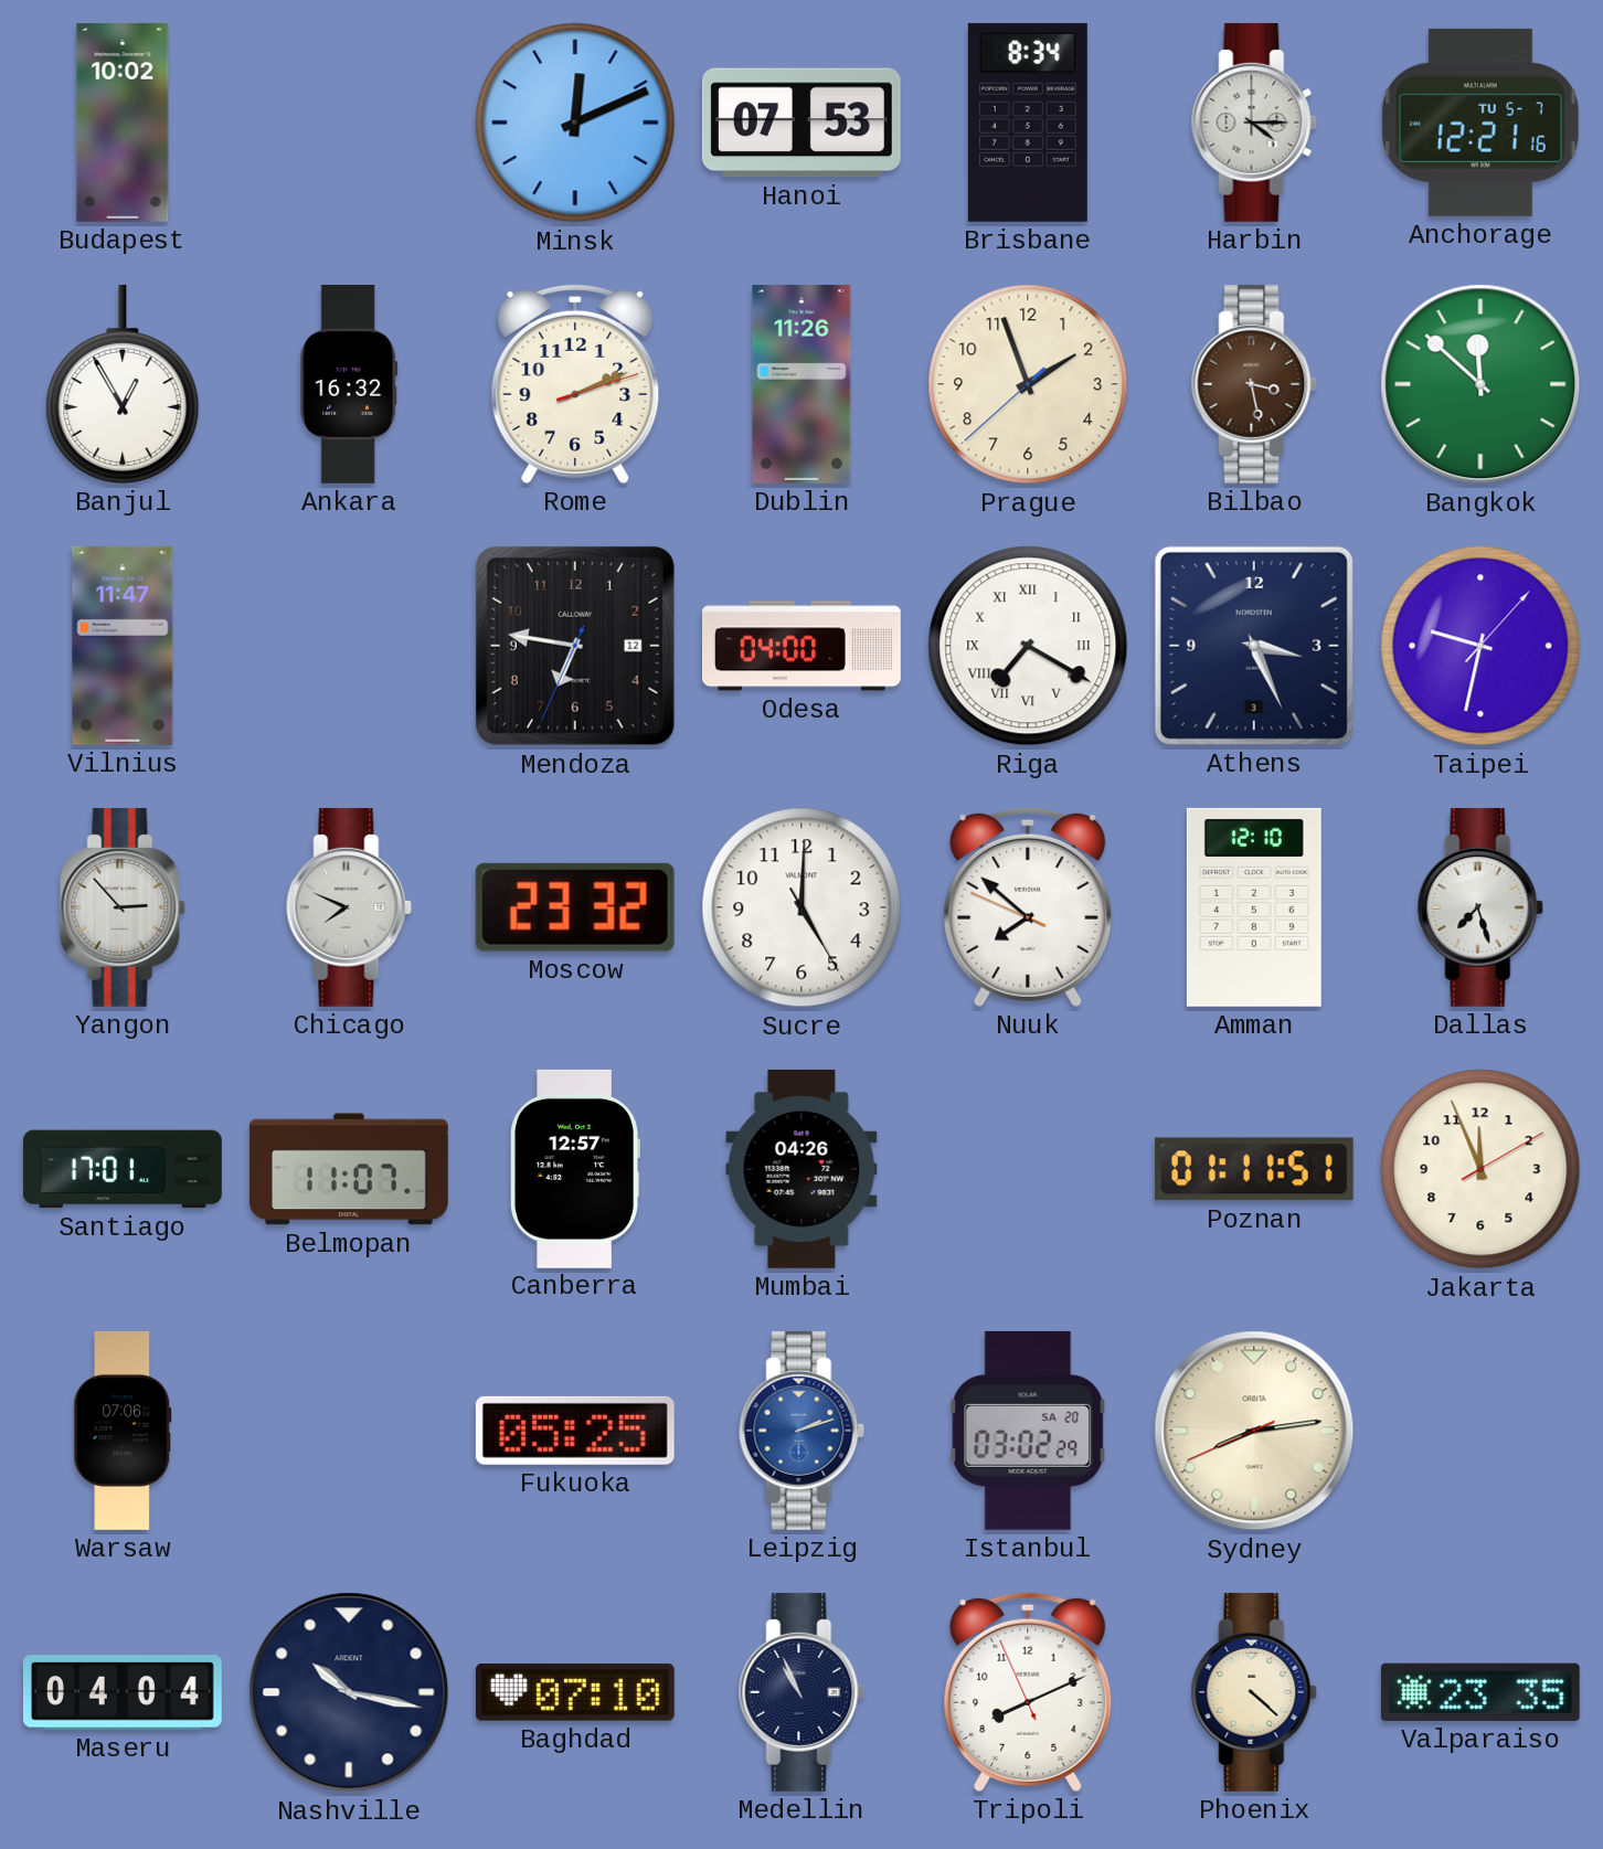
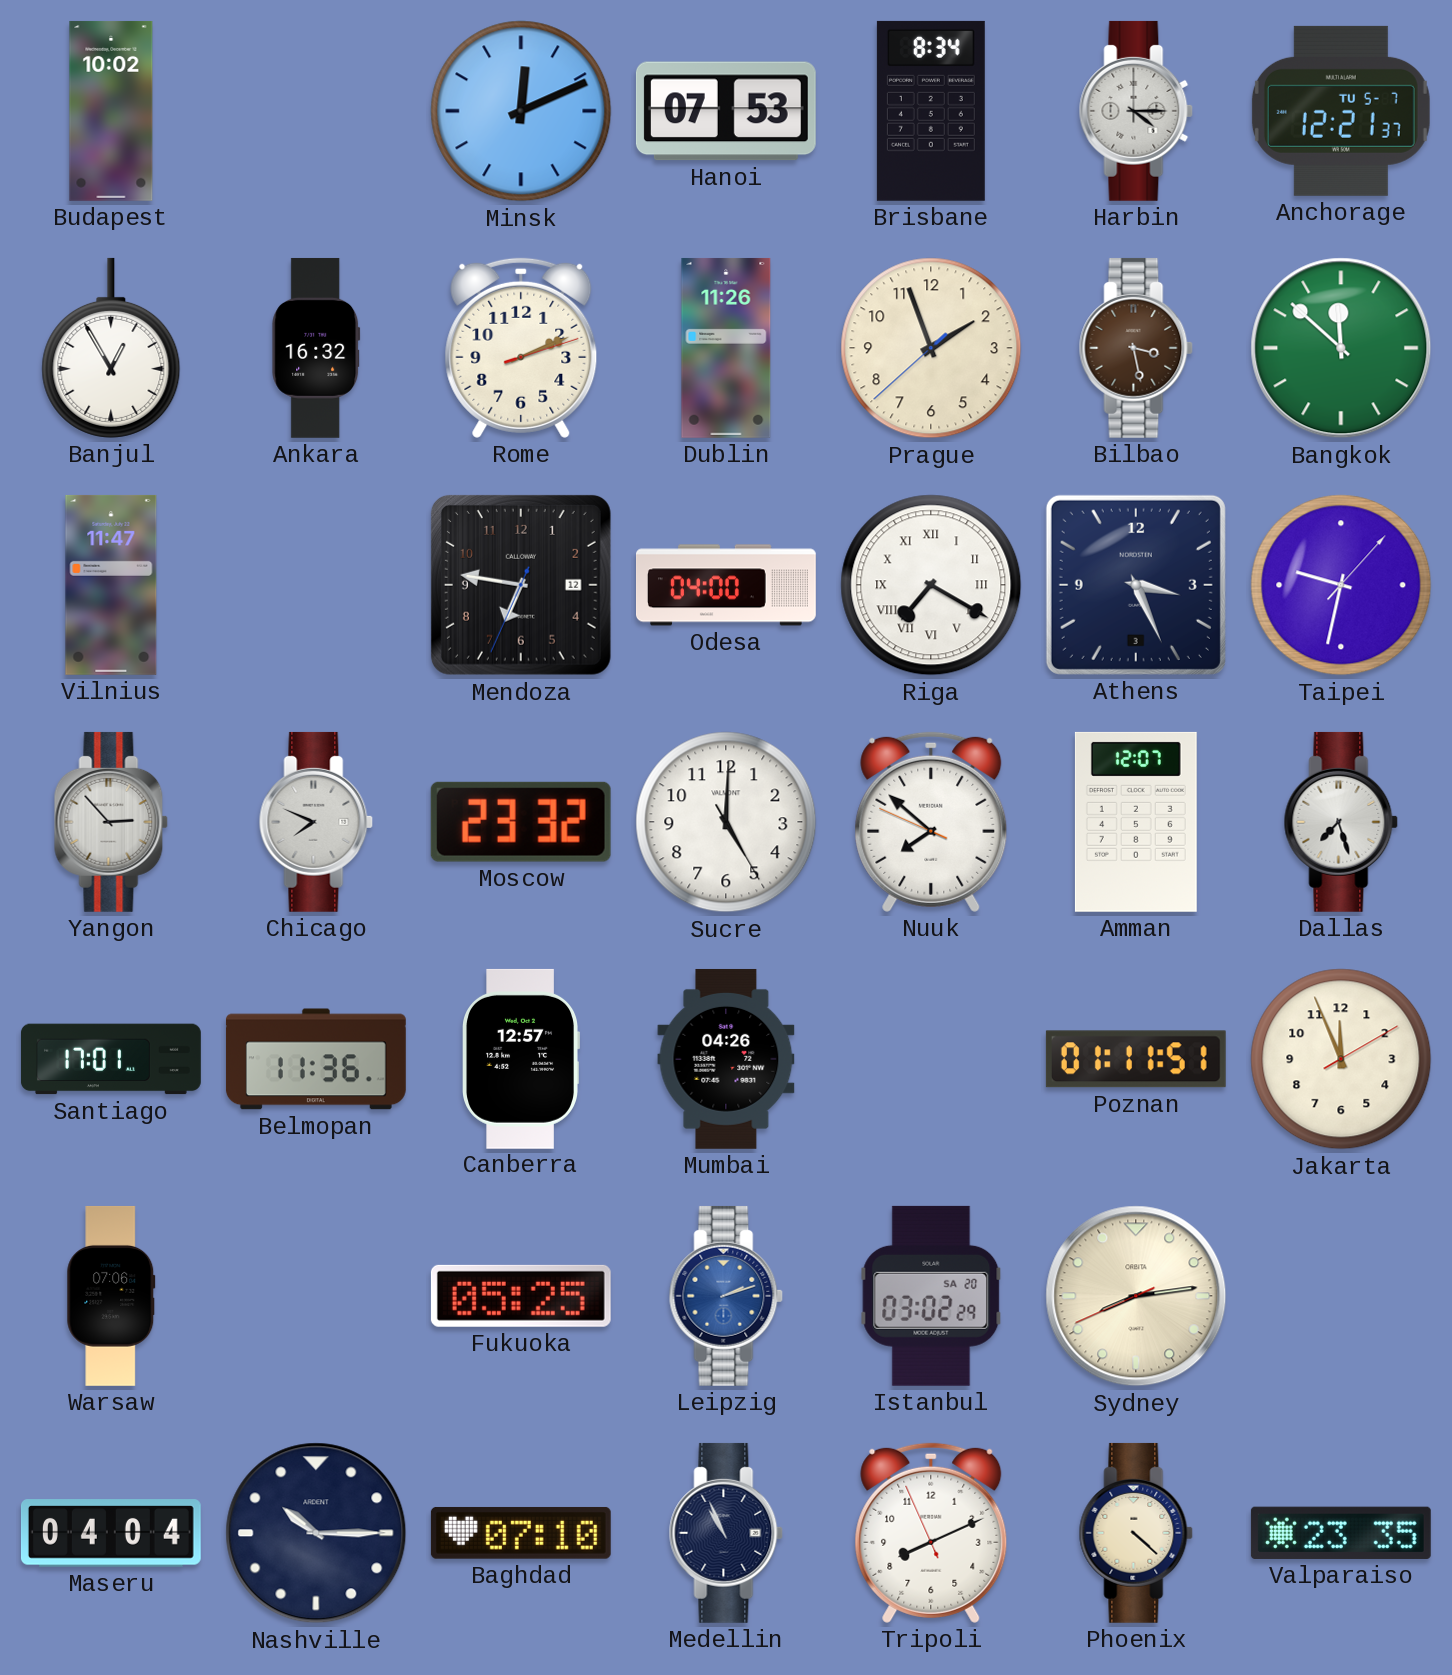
Anchorage: 12:21:16 -> 12:21:37
Amman: 12:10 -> 12:07
Belmopan: 11:07 -> 11:36
Nashville: 10:17 -> 10:15
